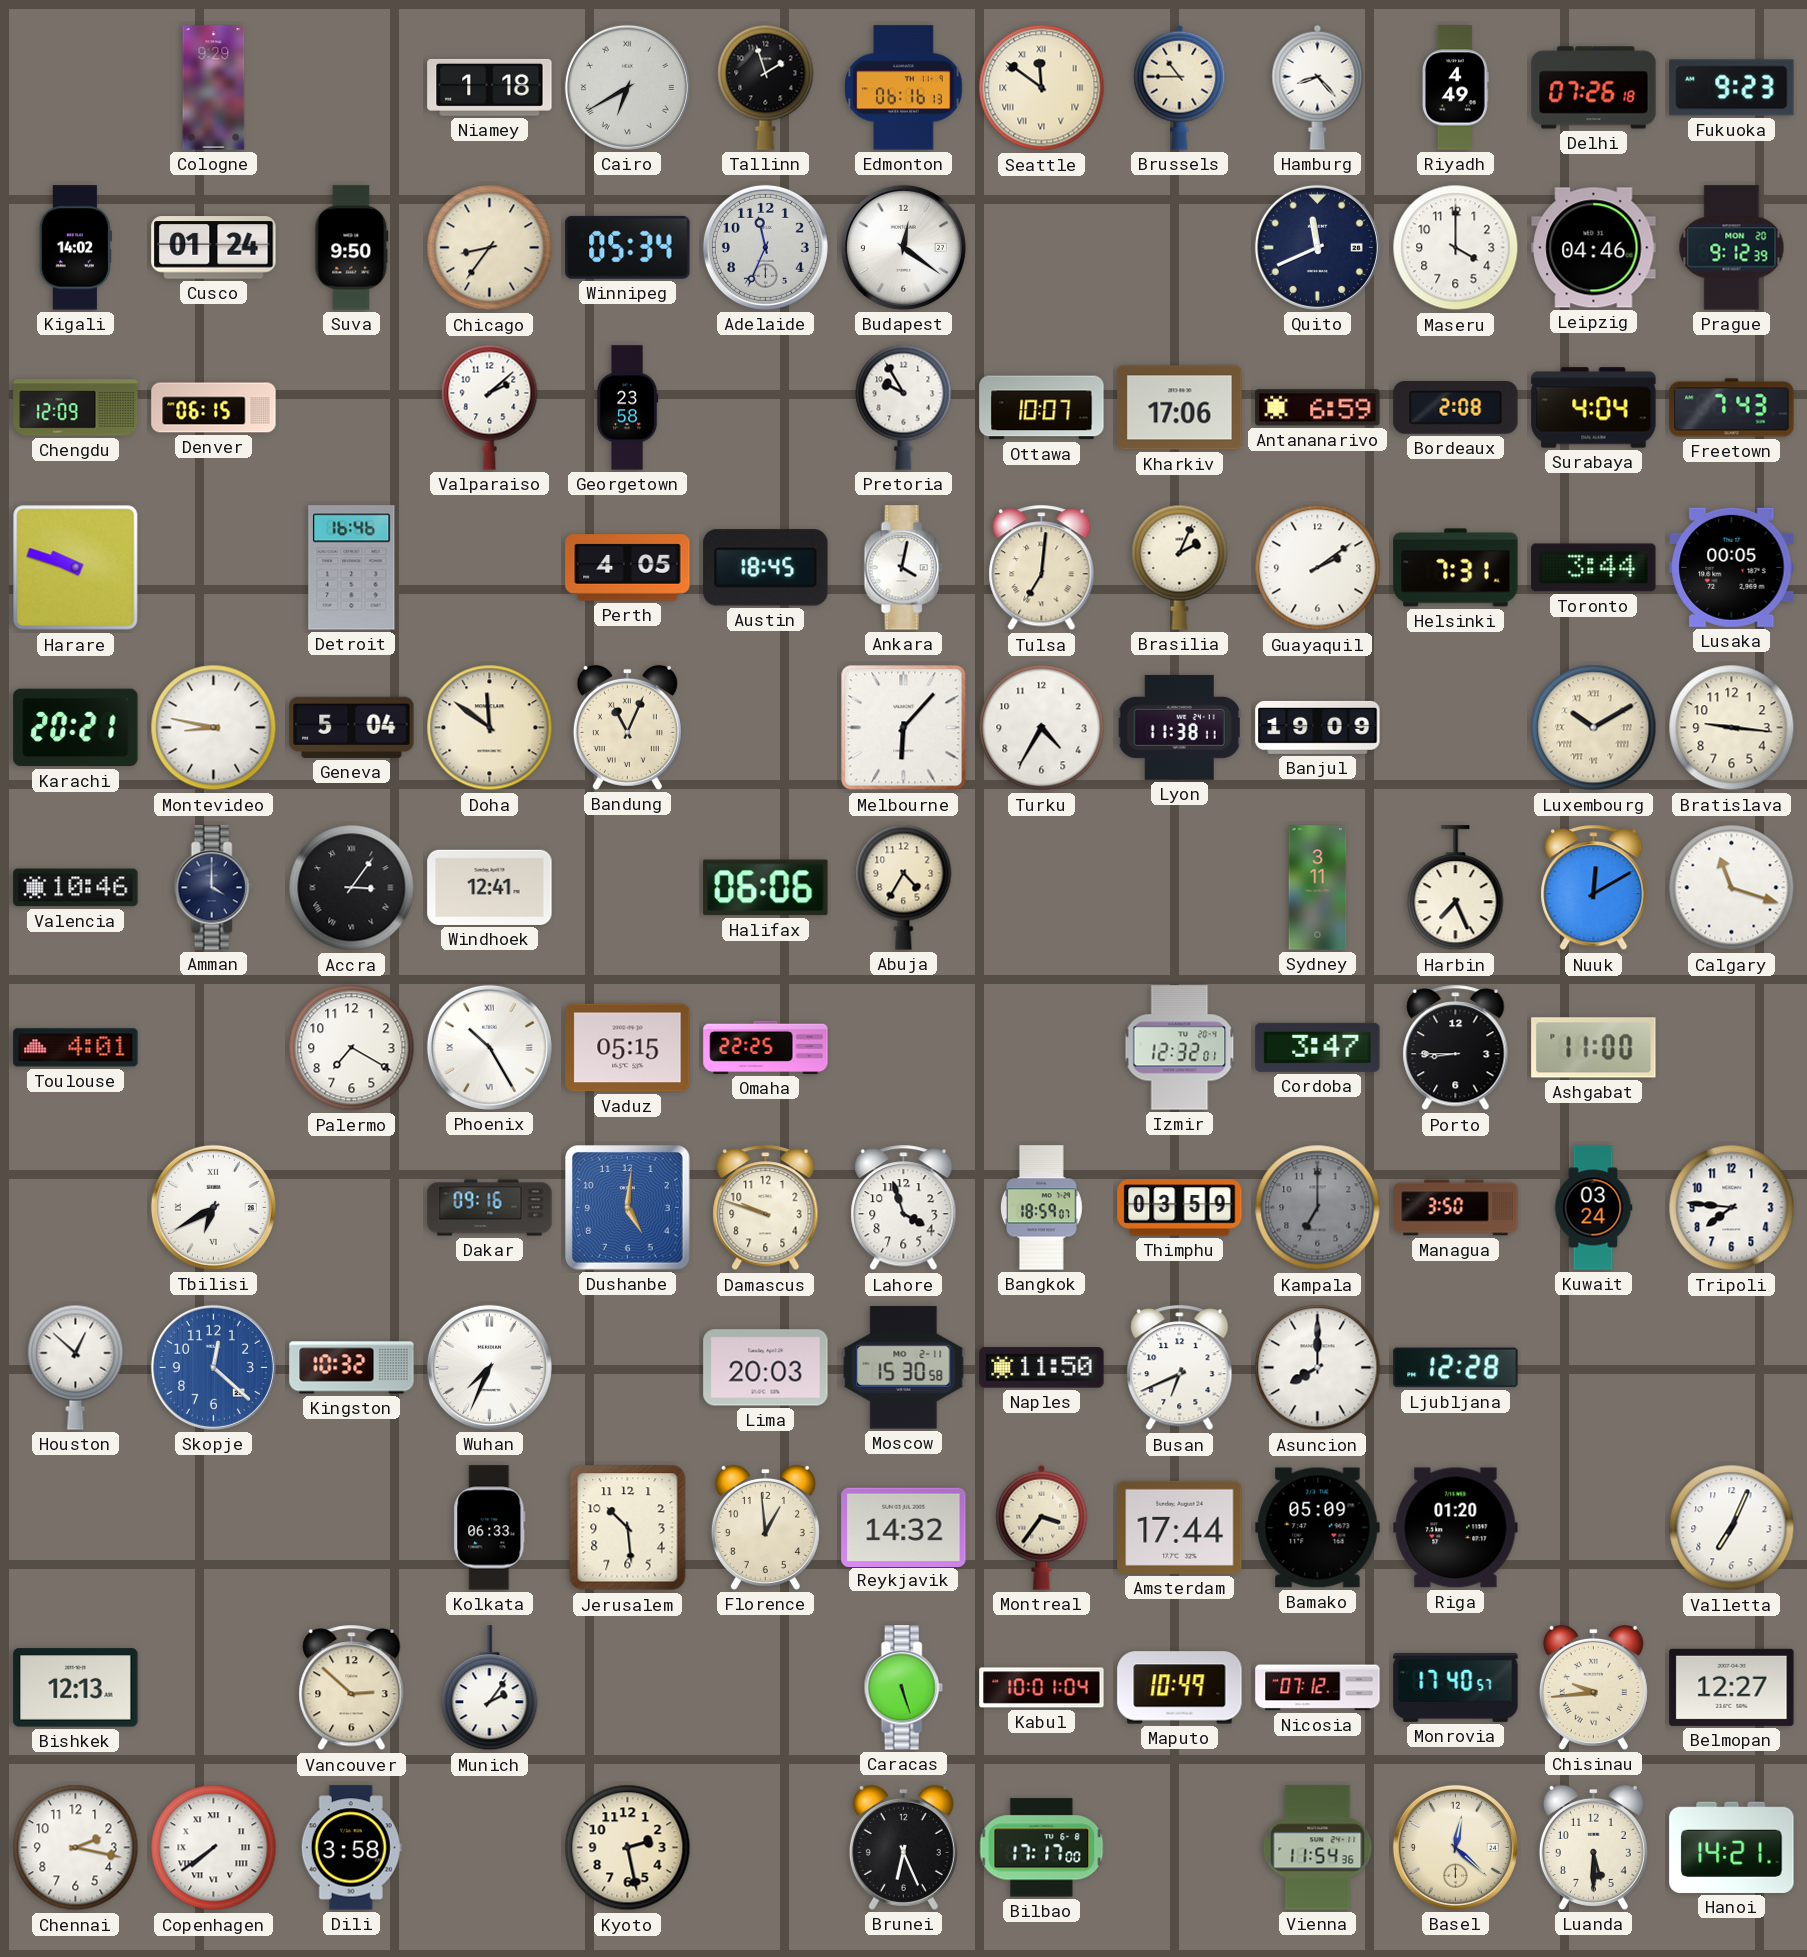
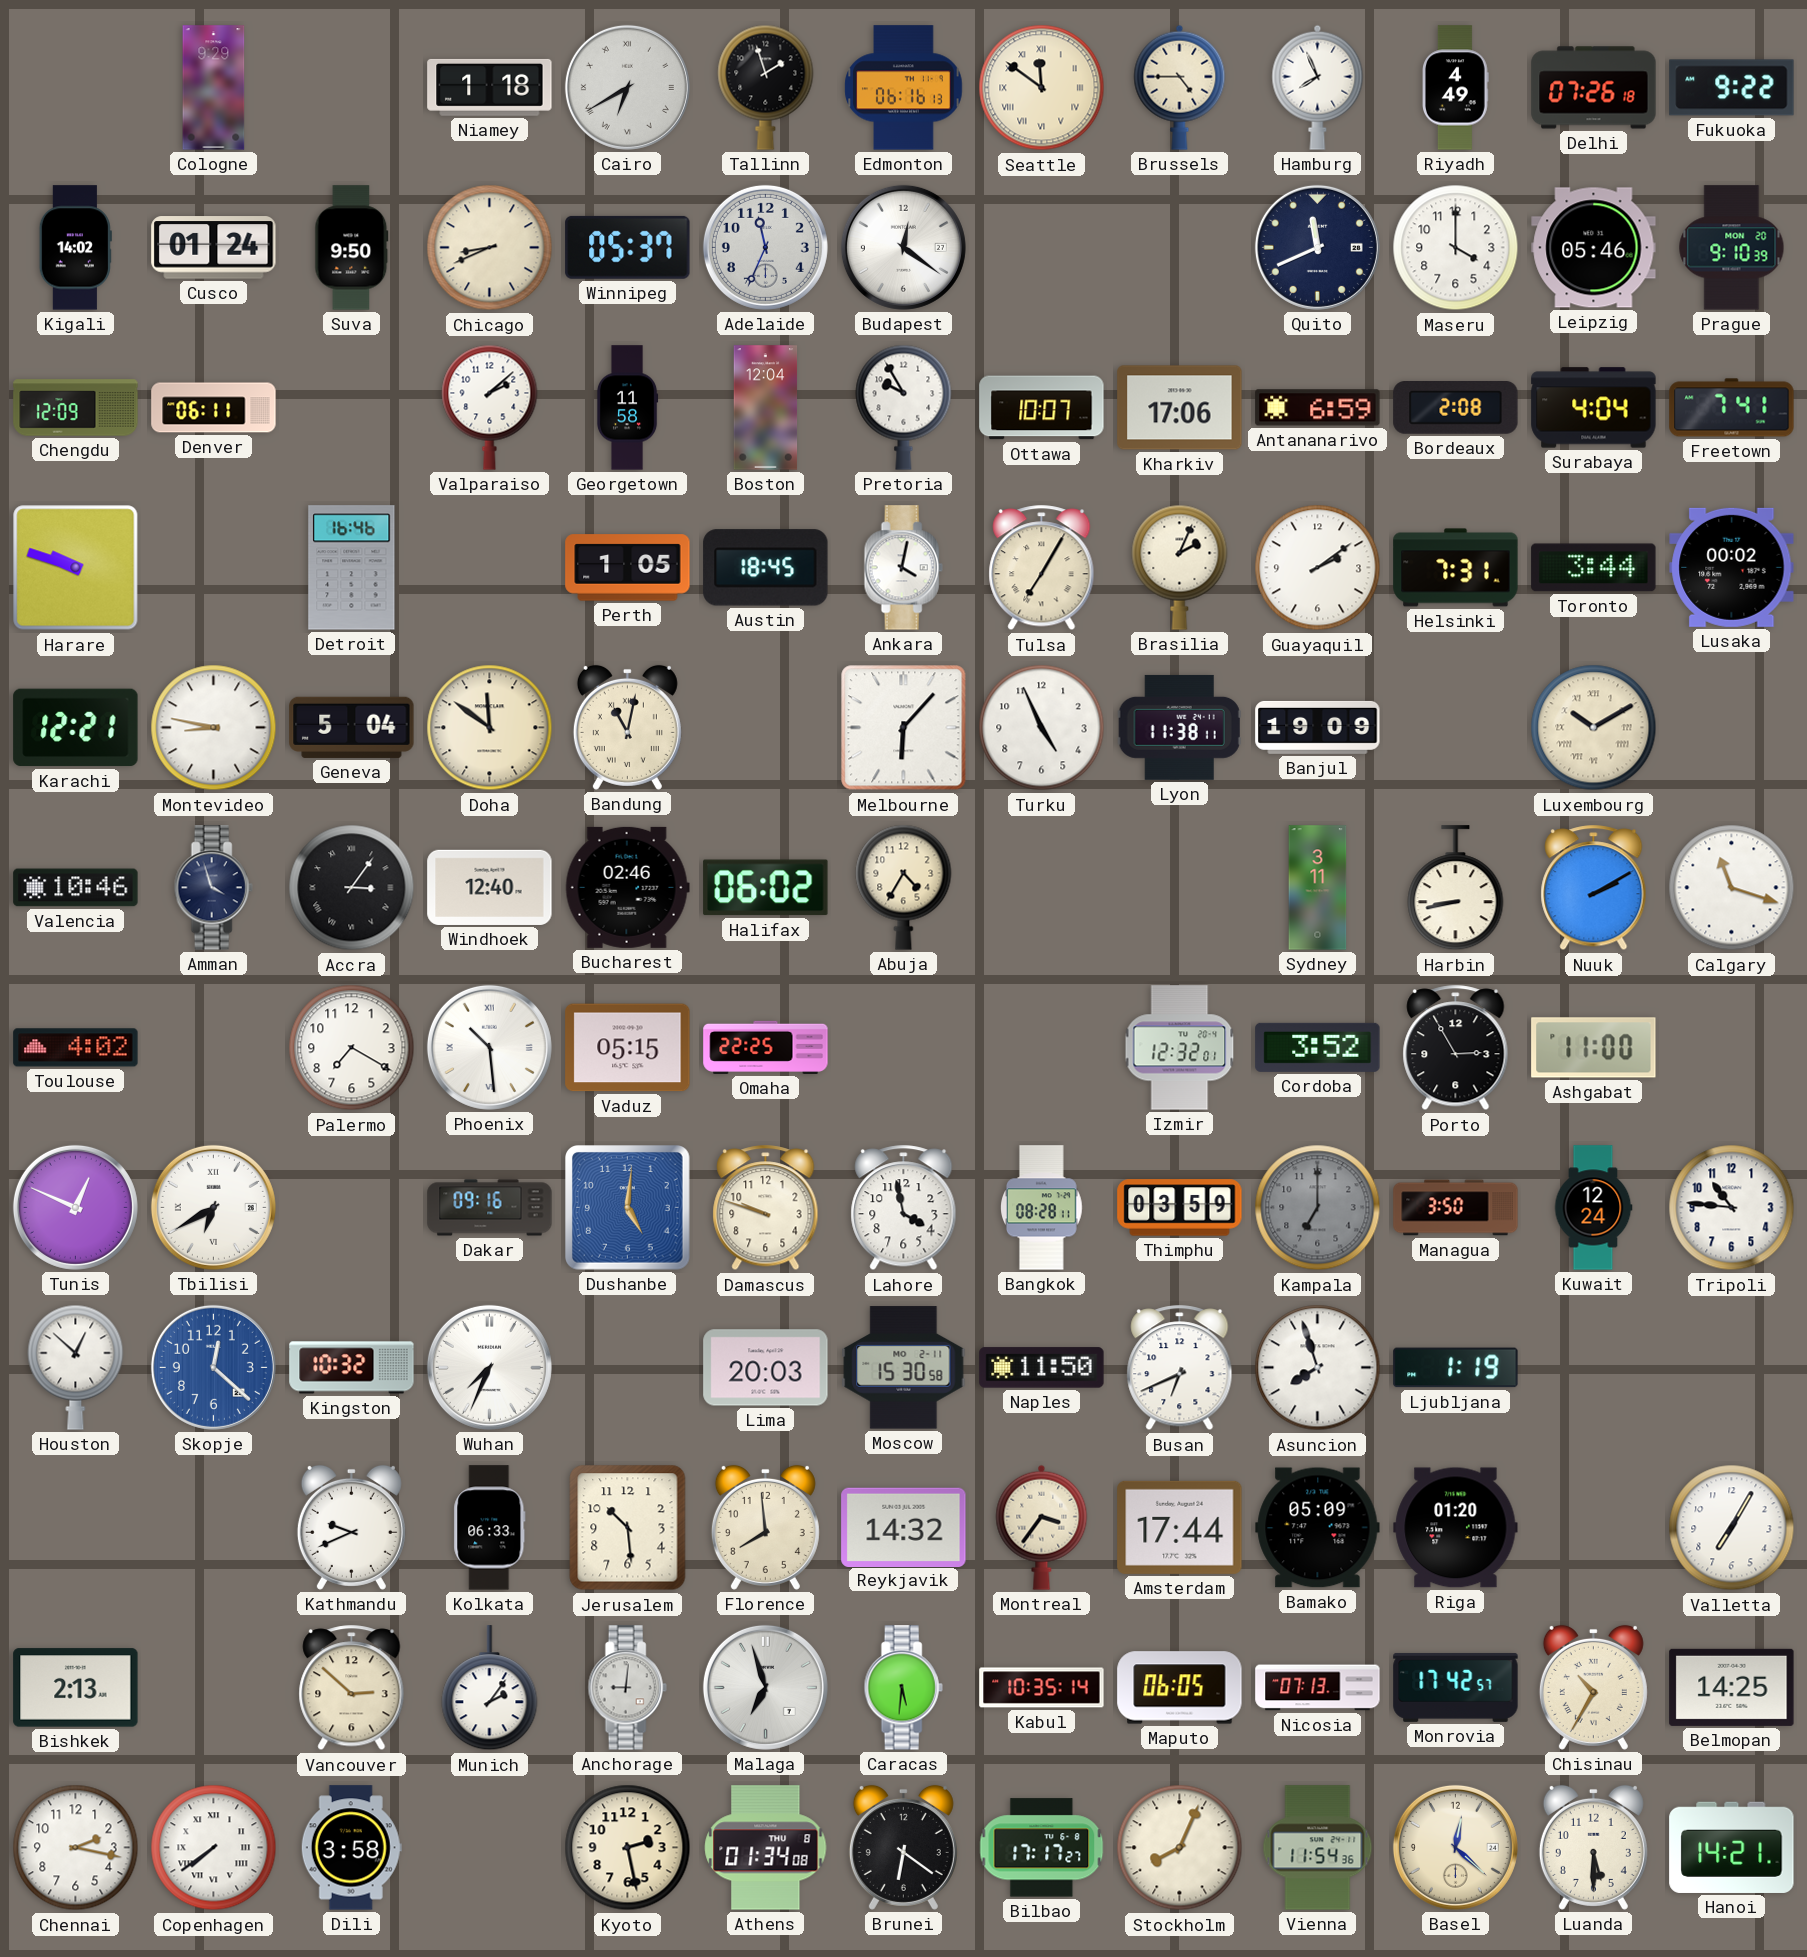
Brussels: 10:45 -> 4:45
Hamburg: 8:23 -> 7:56
Fukuoka: 9:23 -> 9:22
Chicago: 8:36 -> 8:41
Winnipeg: 05:34 -> 05:37
Leipzig: 04:46 -> 05:46
Prague: 9:12 -> 9:10
Denver: 06:15 -> 06:11
Georgetown: 23:58 -> 11:58
Boston: none -> 12:04
Freetown: 7:43 -> 7:41
Perth: 4:05 -> 1:05
Tulsa: 7:01 -> 7:05
Lusaka: 00:05 -> 00:02
Karachi: 20:21 -> 12:21
Bandung: 11:04 -> 11:02
Turku: 4:35 -> 4:56
Bratislava: 9:16 -> none
Amman: 4:00 -> 3:57
Windhoek: 12:41 -> 12:40
Bucharest: none -> 02:46
Halifax: 06:06 -> 06:02
Harbin: 7:26 -> 8:43
Nuuk: 12:10 -> 2:10
Toulouse: 4:01 -> 4:02
Phoenix: 10:25 -> 10:29
Cordoba: 3:47 -> 3:52
Porto: 8:45 -> 2:55
Tunis: none -> 12:49
Lahore: 3:57 -> 3:58
Bangkok: 18:59 -> 08:28
Kuwait: 03:24 -> 12:24
Tripoli: 7:46 -> 10:46
Asuncion: 8:00 -> 7:57
Ljubljana: 12:28 -> 1:19
Kathmandu: none -> 9:41
Florence: 12:59 -> 7:59
Valletta: 7:04 -> 7:05
Bishkek: 12:13 -> 2:13
Anchorage: none -> 9:01
Malaga: none -> 6:57
Caracas: 5:27 -> 5:31
Kabul: 10:01 -> 10:35
Maputo: 10:49 -> 06:05
Nicosia: 07:12 -> 07:13
Monrovia: 17:40 -> 17:42
Chisinau: 9:44 -> 10:35
Belmopan: 12:27 -> 14:25
Athens: none -> 01:34
Brunei: 6:26 -> 6:21
Bilbao: 17:17:00 -> 17:17:27
Stockholm: none -> 8:04
